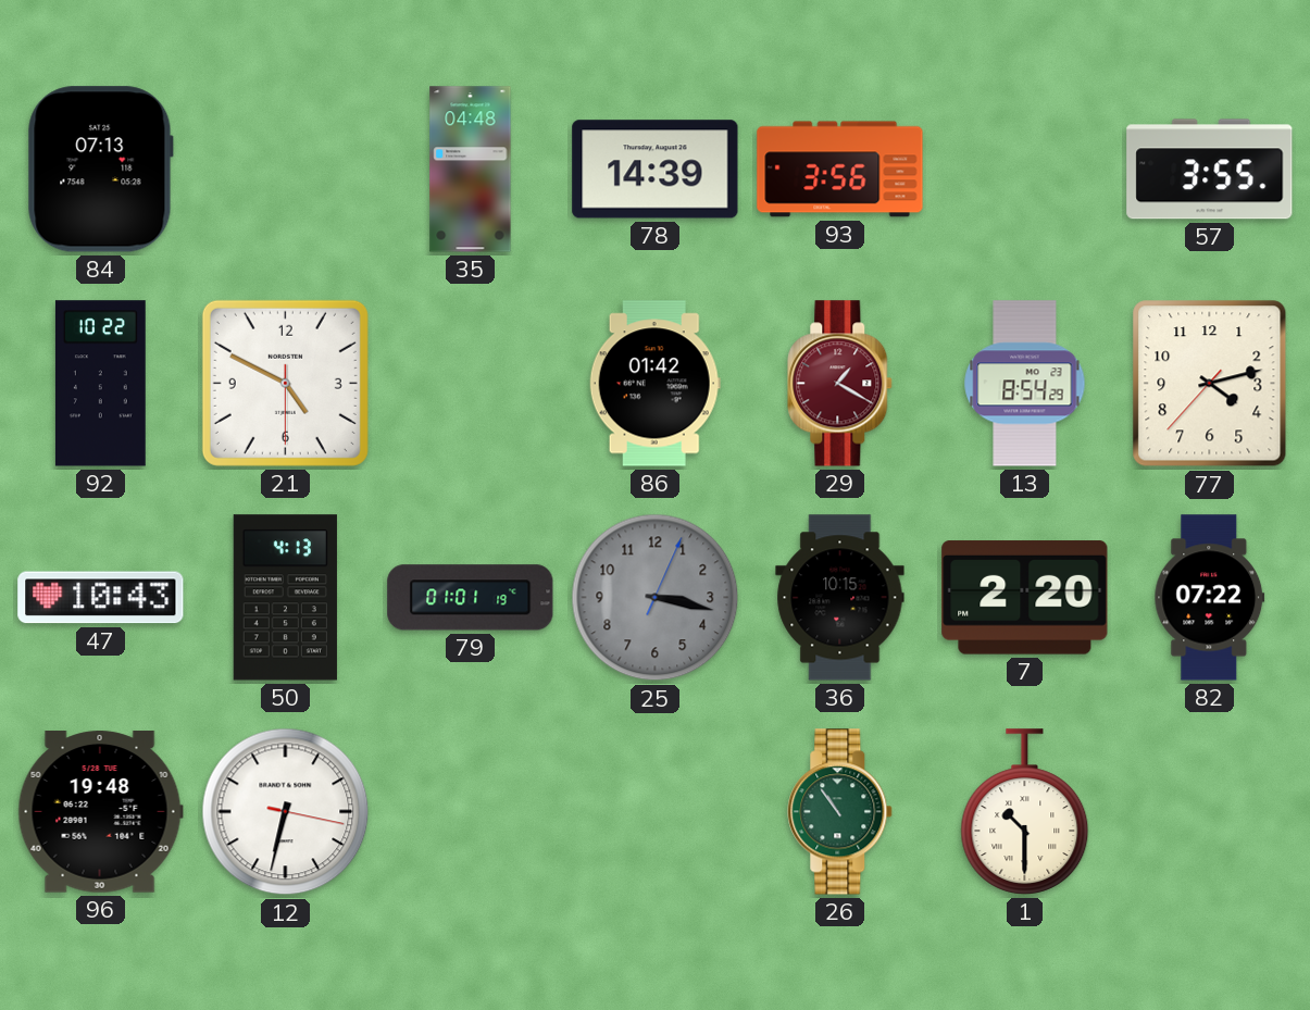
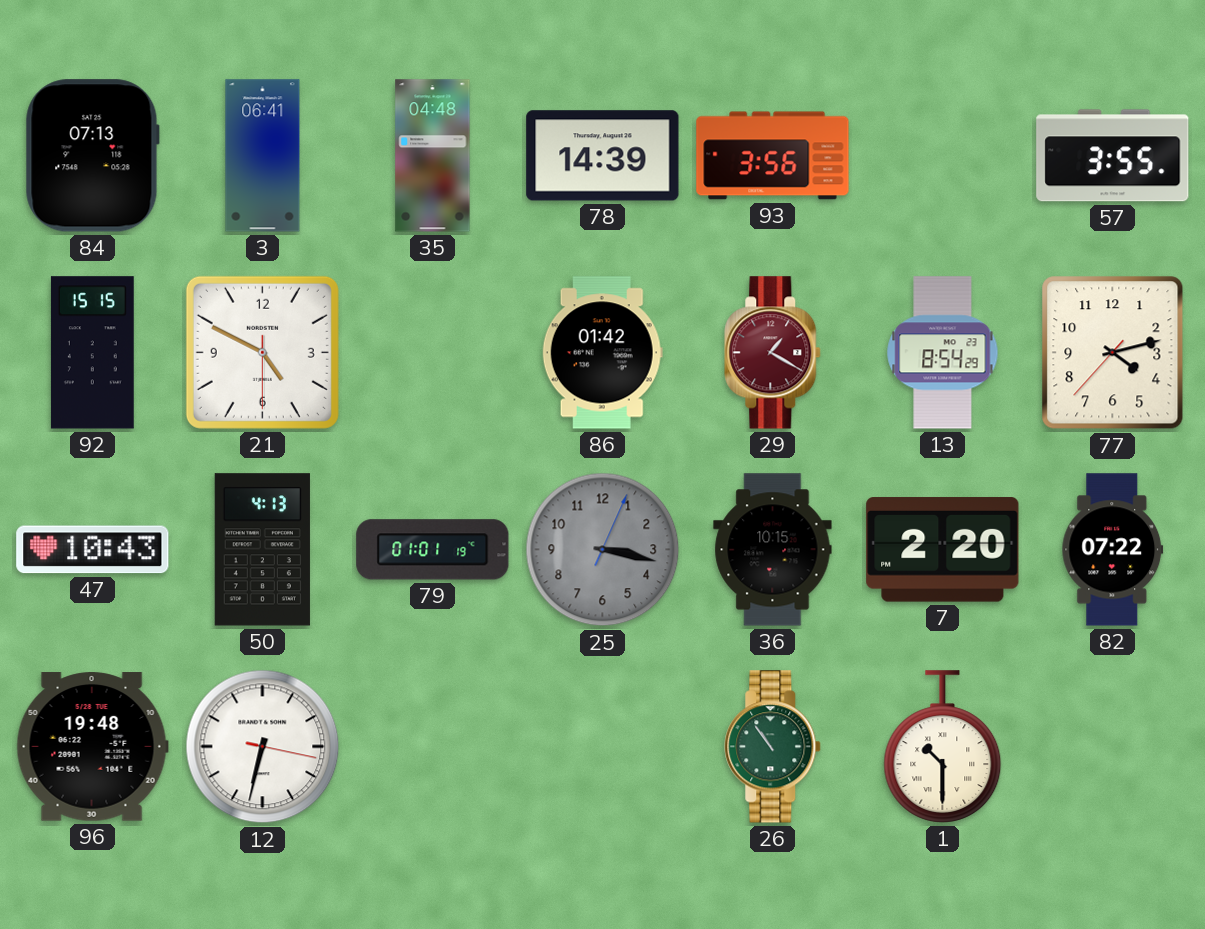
3: none -> 06:41
92: 10:22 -> 15:15
